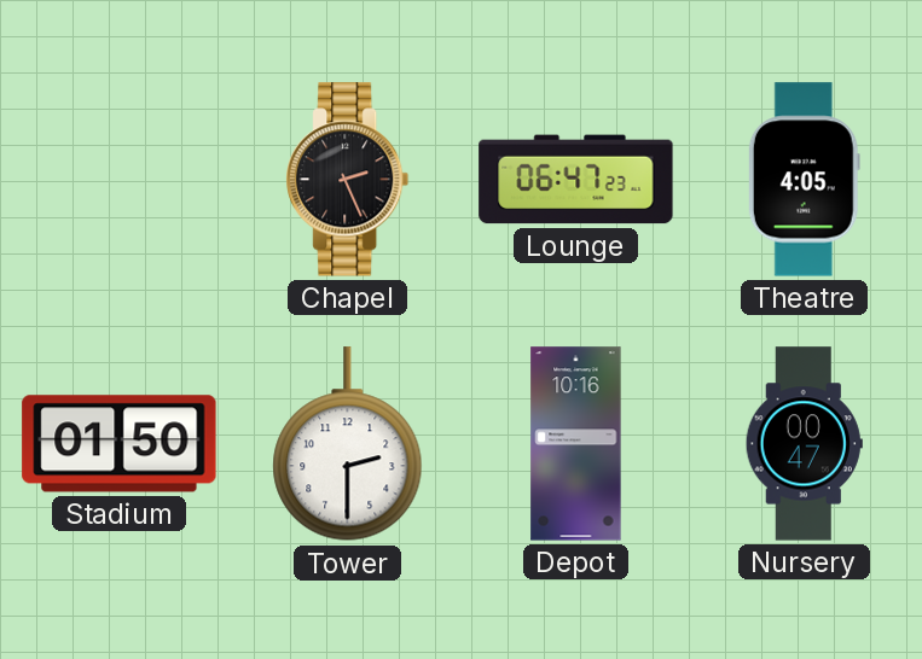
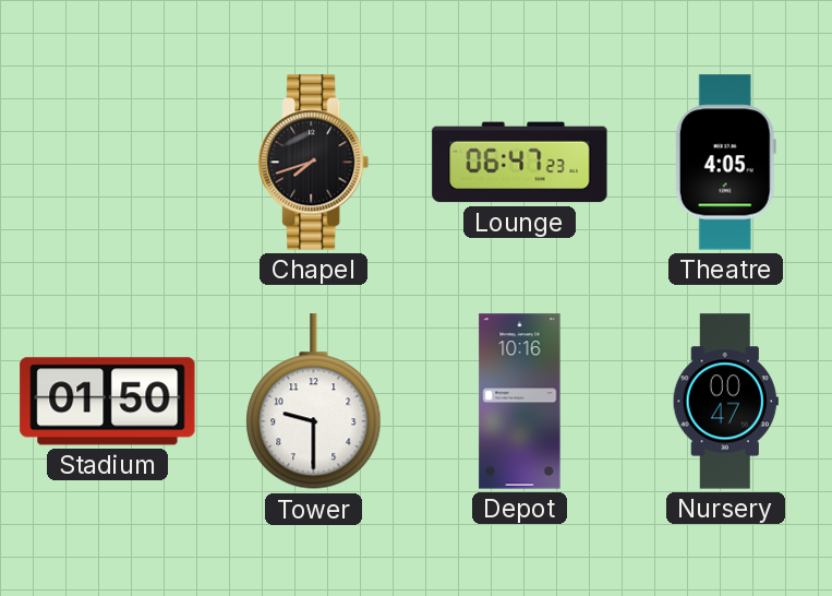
Chapel: 2:26 -> 7:42
Tower: 2:30 -> 9:30
